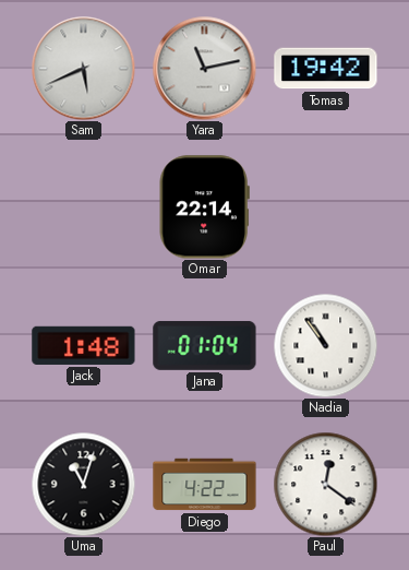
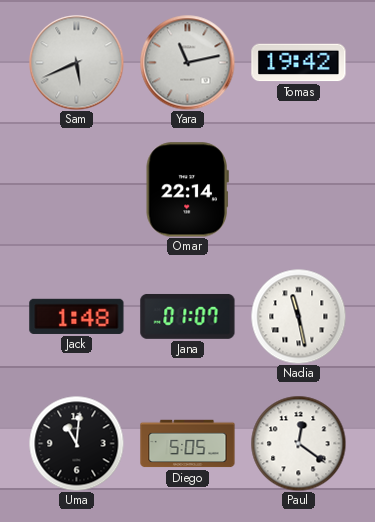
Jana: 01:04 -> 01:07
Nadia: 10:54 -> 11:28
Uma: 11:03 -> 11:01
Diego: 4:22 -> 5:05
